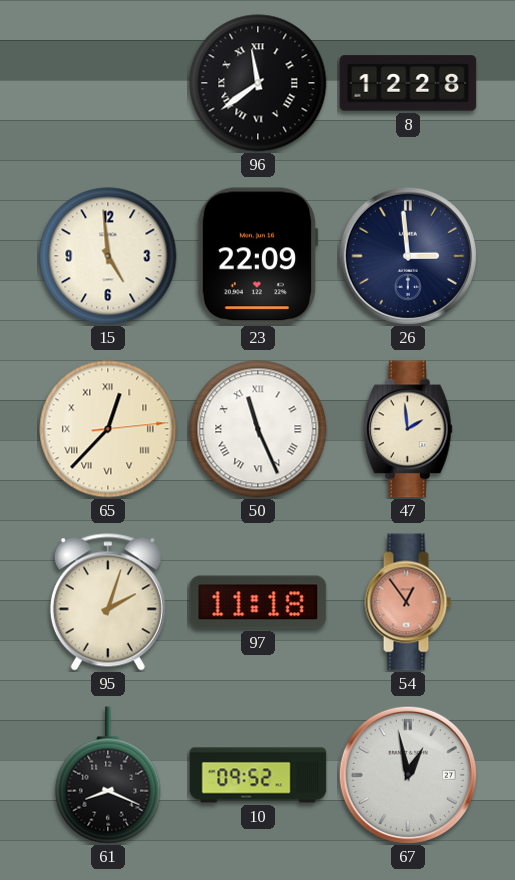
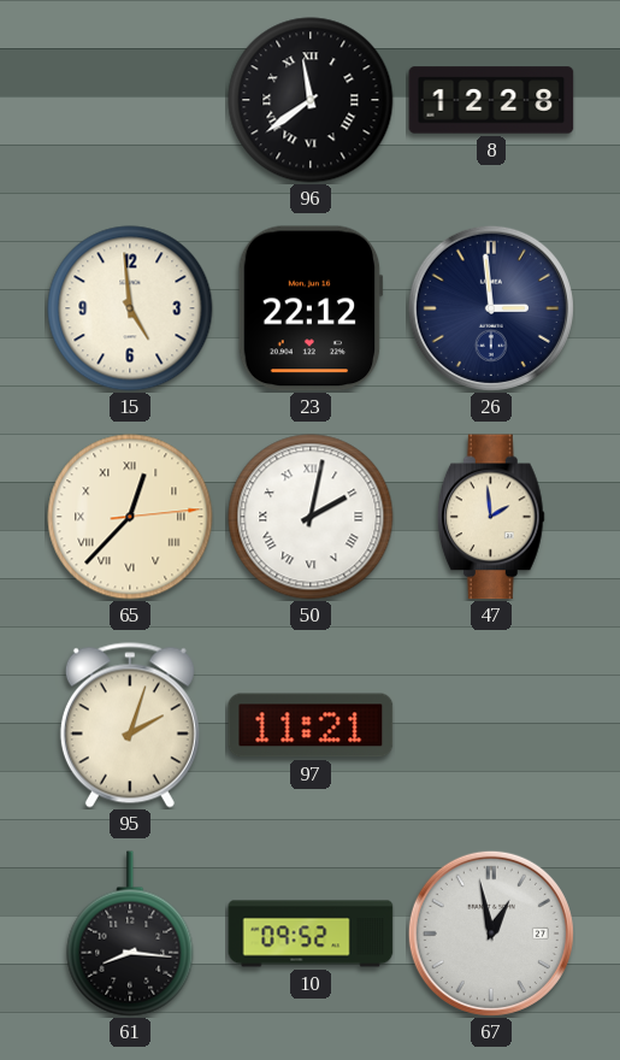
23: 22:09 -> 22:12
50: 11:26 -> 2:02
97: 11:18 -> 11:21
54: 12:54 -> none
61: 8:19 -> 8:16
